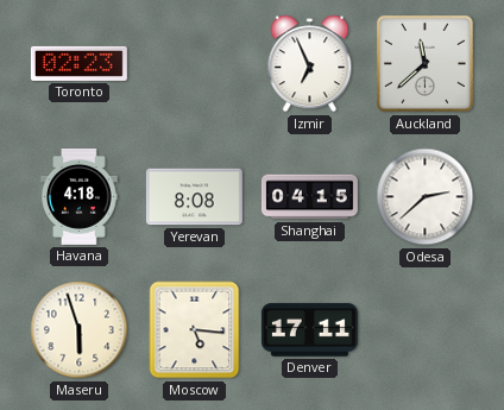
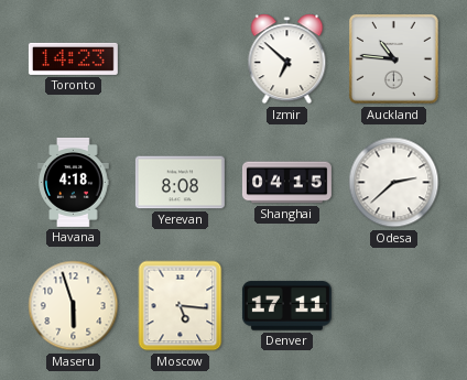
Toronto: 02:23 -> 14:23
Izmir: 6:56 -> 6:52
Auckland: 11:38 -> 10:46
